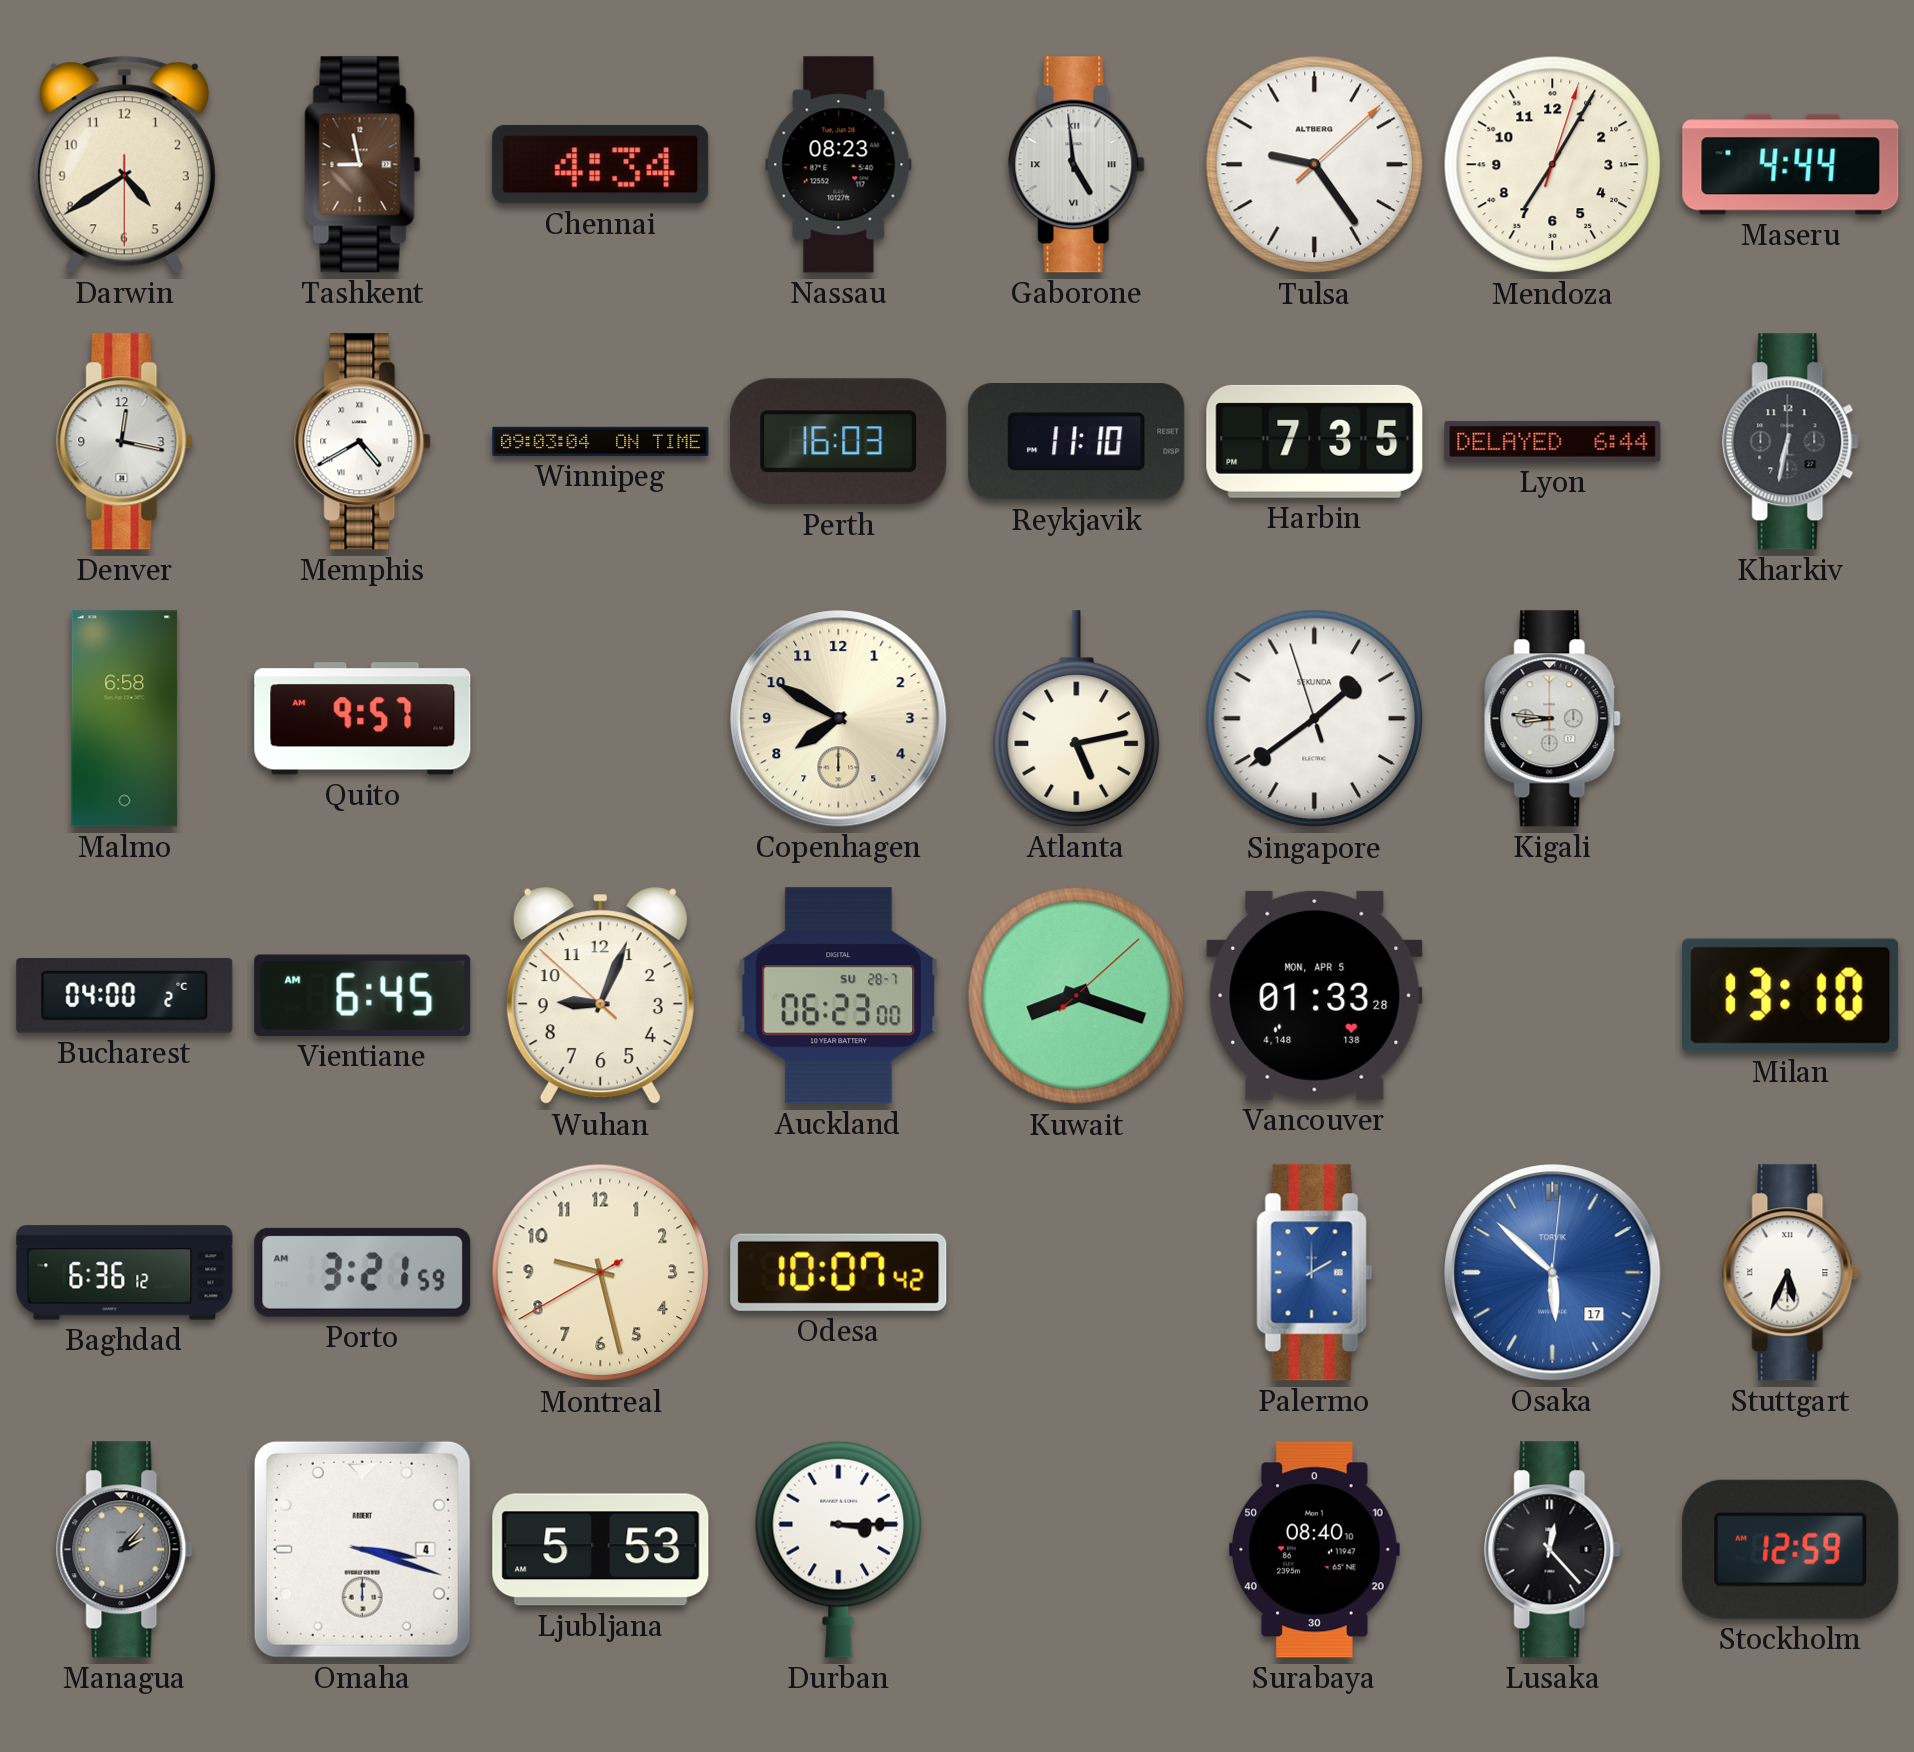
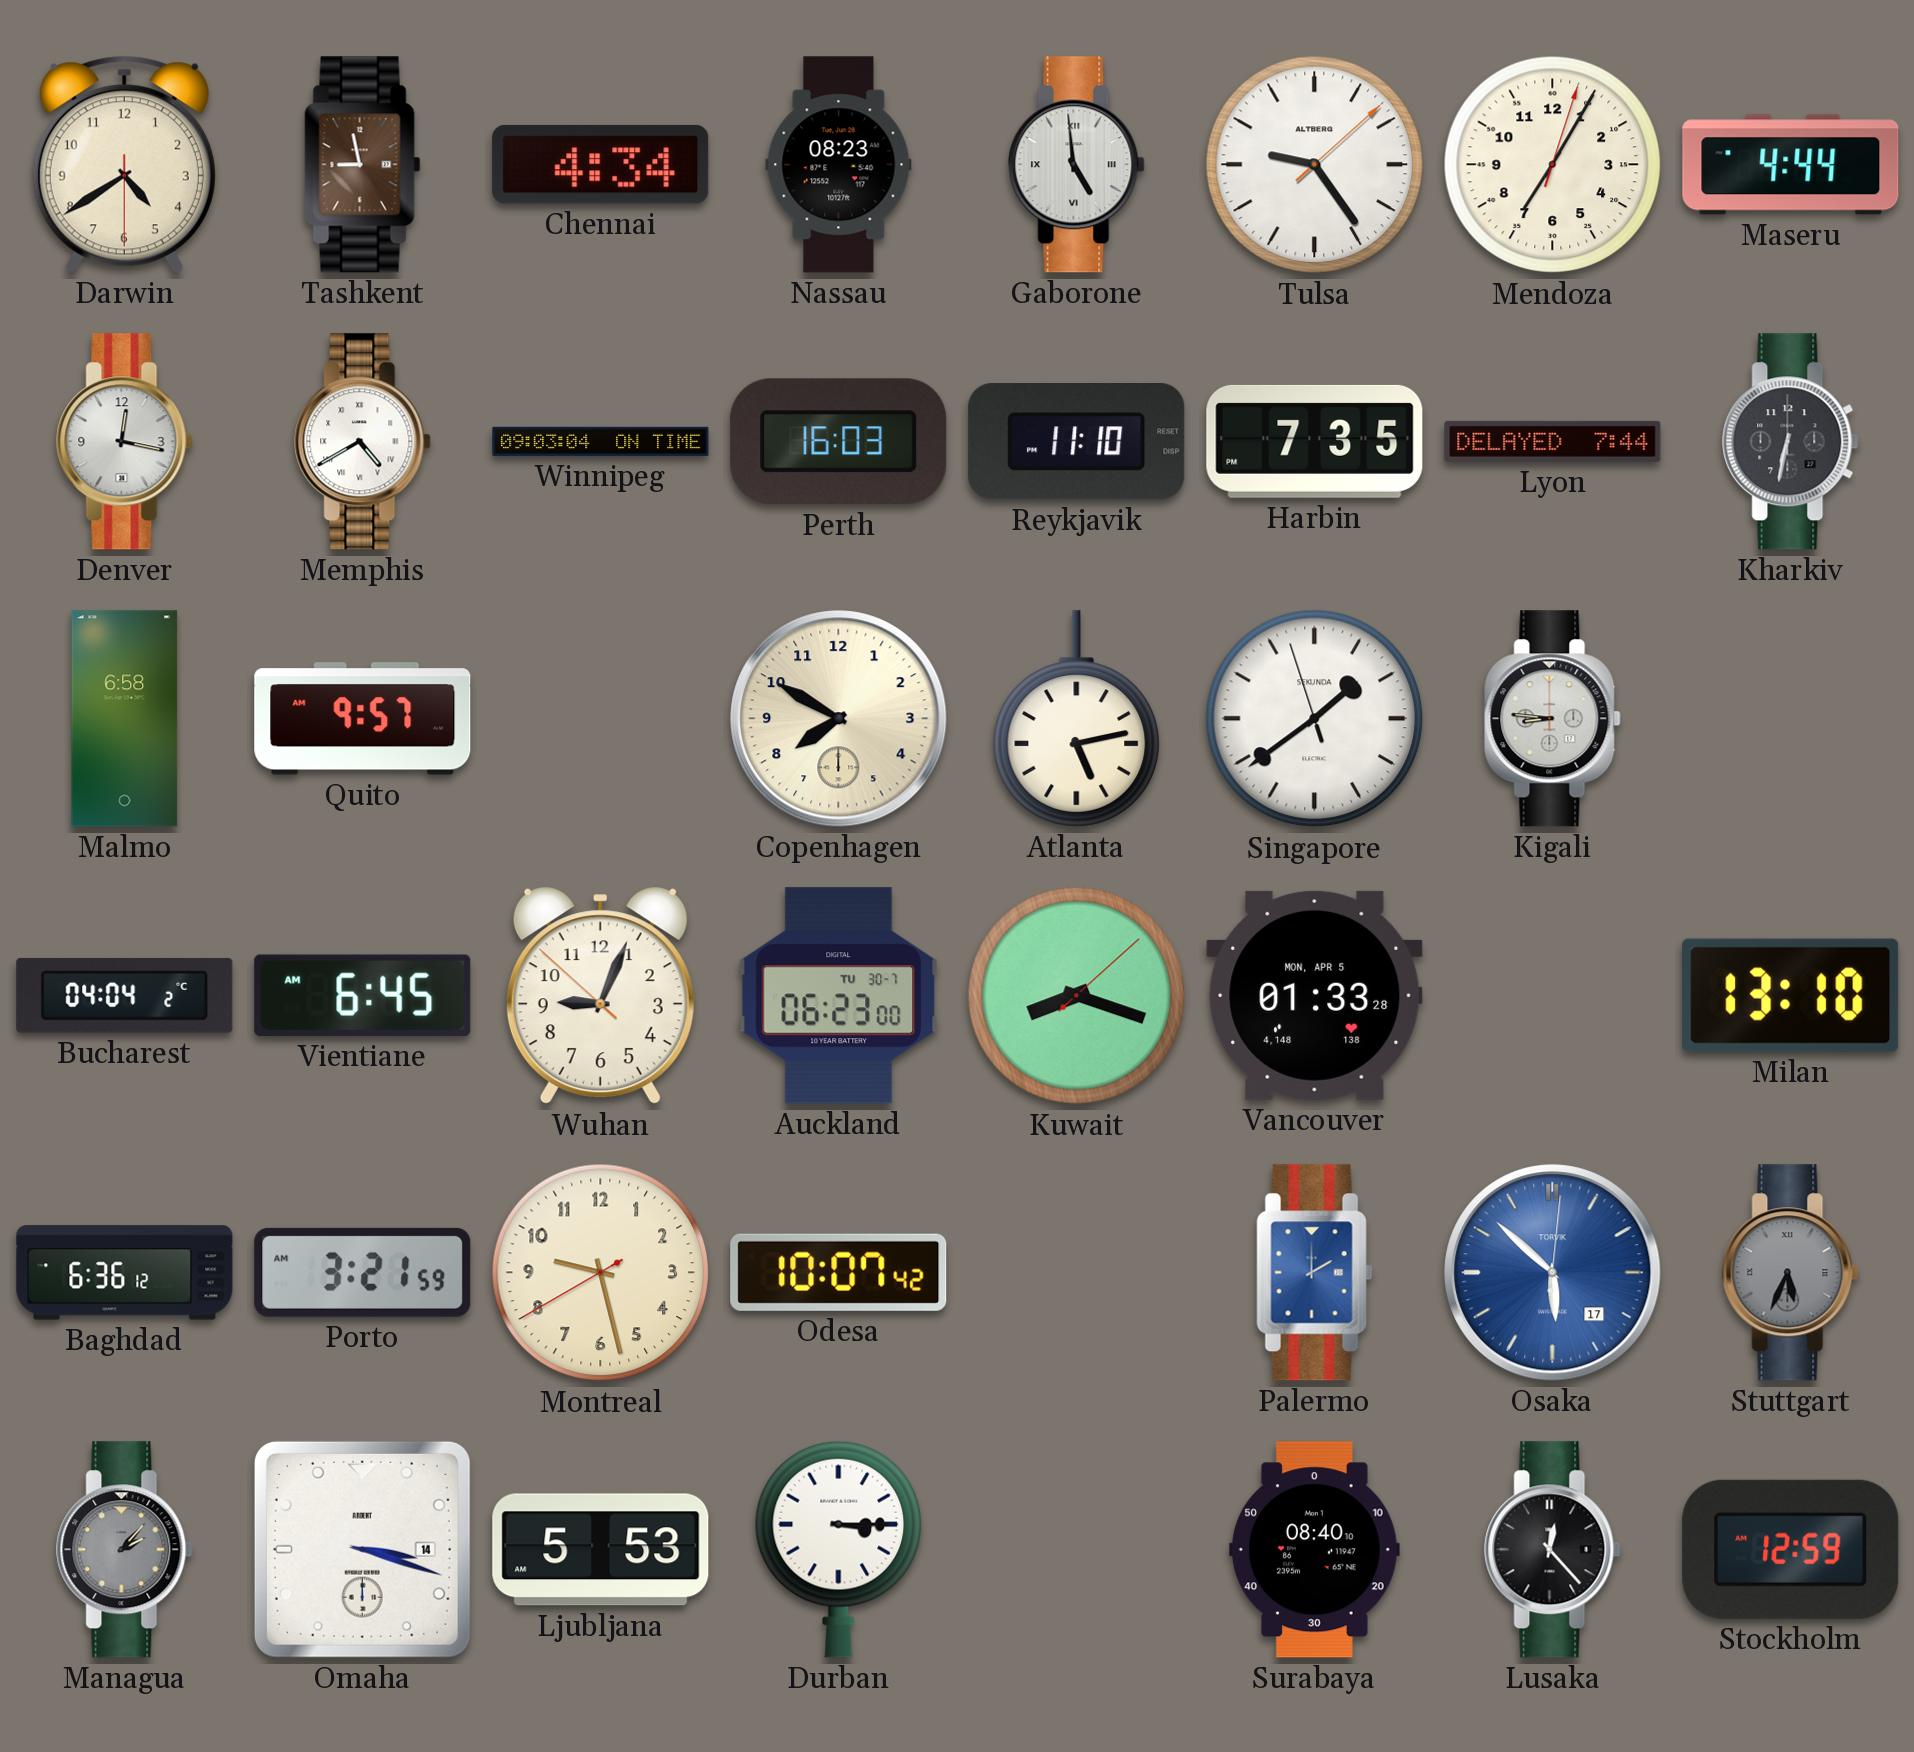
Lyon: 6:44 -> 7:44
Bucharest: 04:00 -> 04:04
Auckland date: SU 28-7 -> TU 30-7
Stuttgart dial: white -> grey
Omaha date: 4 -> 14
